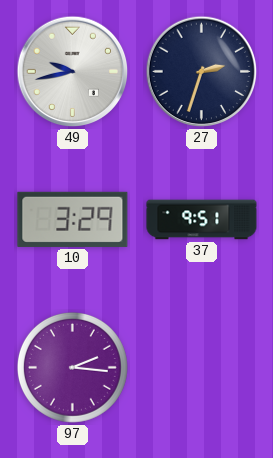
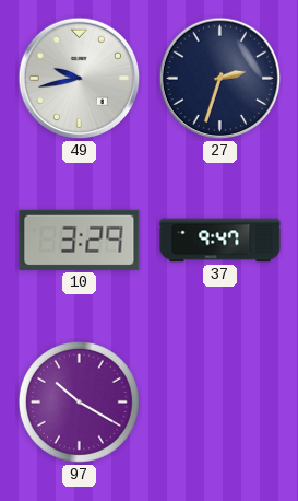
37: 9:51 -> 9:47
97: 2:16 -> 10:20
